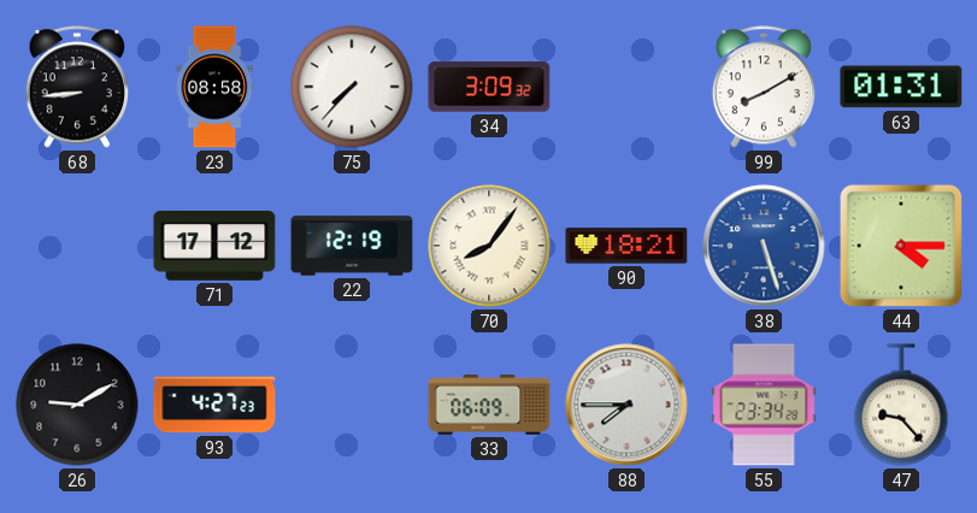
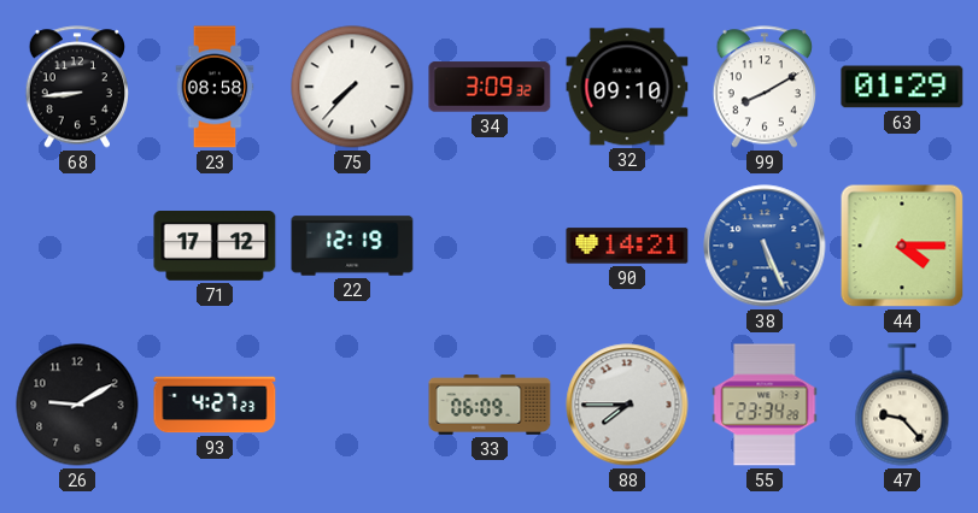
32: none -> 09:10
63: 01:31 -> 01:29
70: 8:06 -> none
90: 18:21 -> 14:21
38: 5:27 -> 5:26
